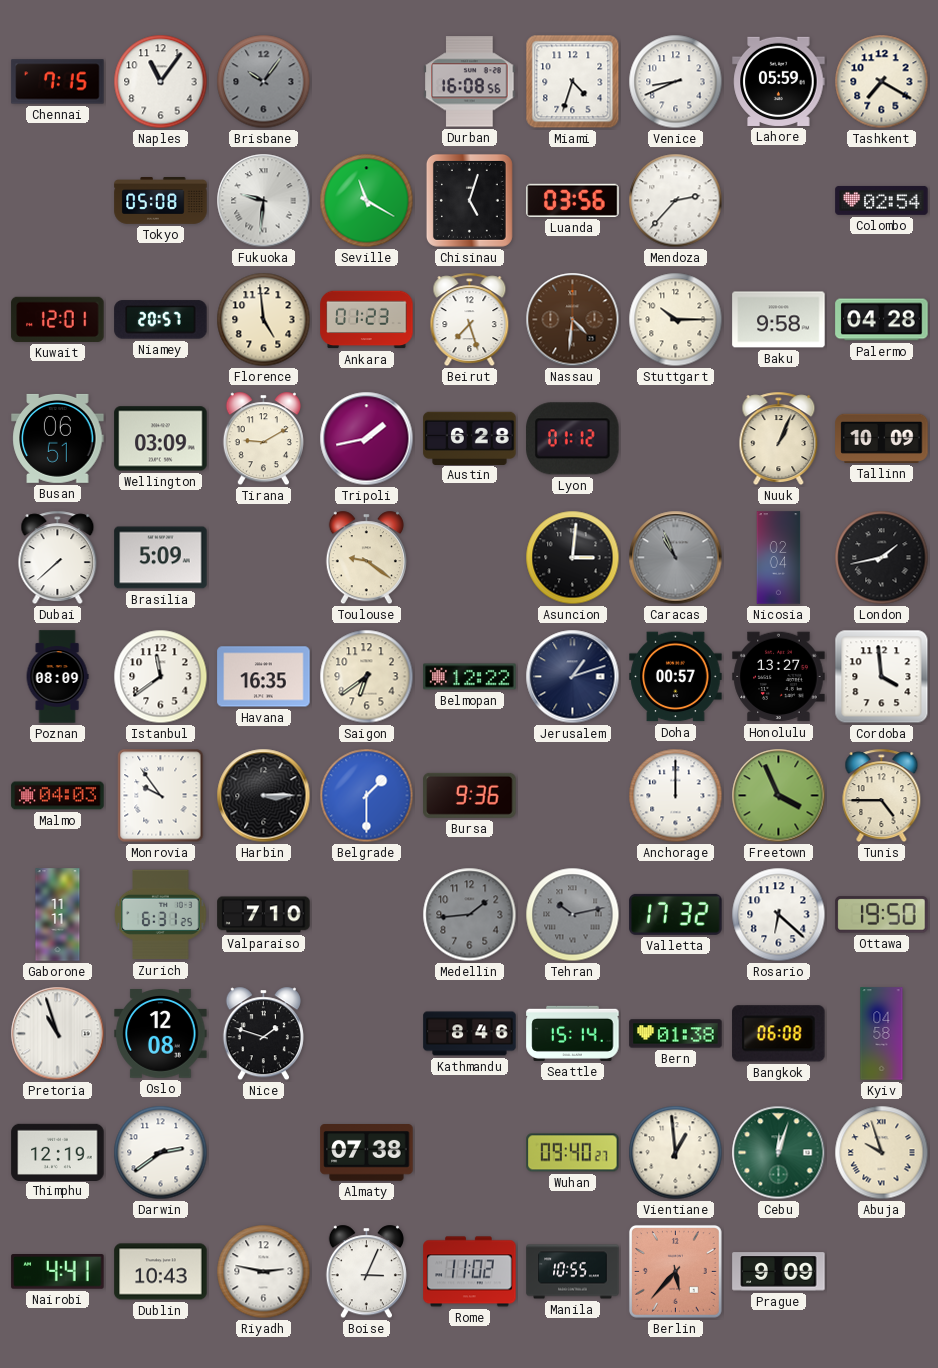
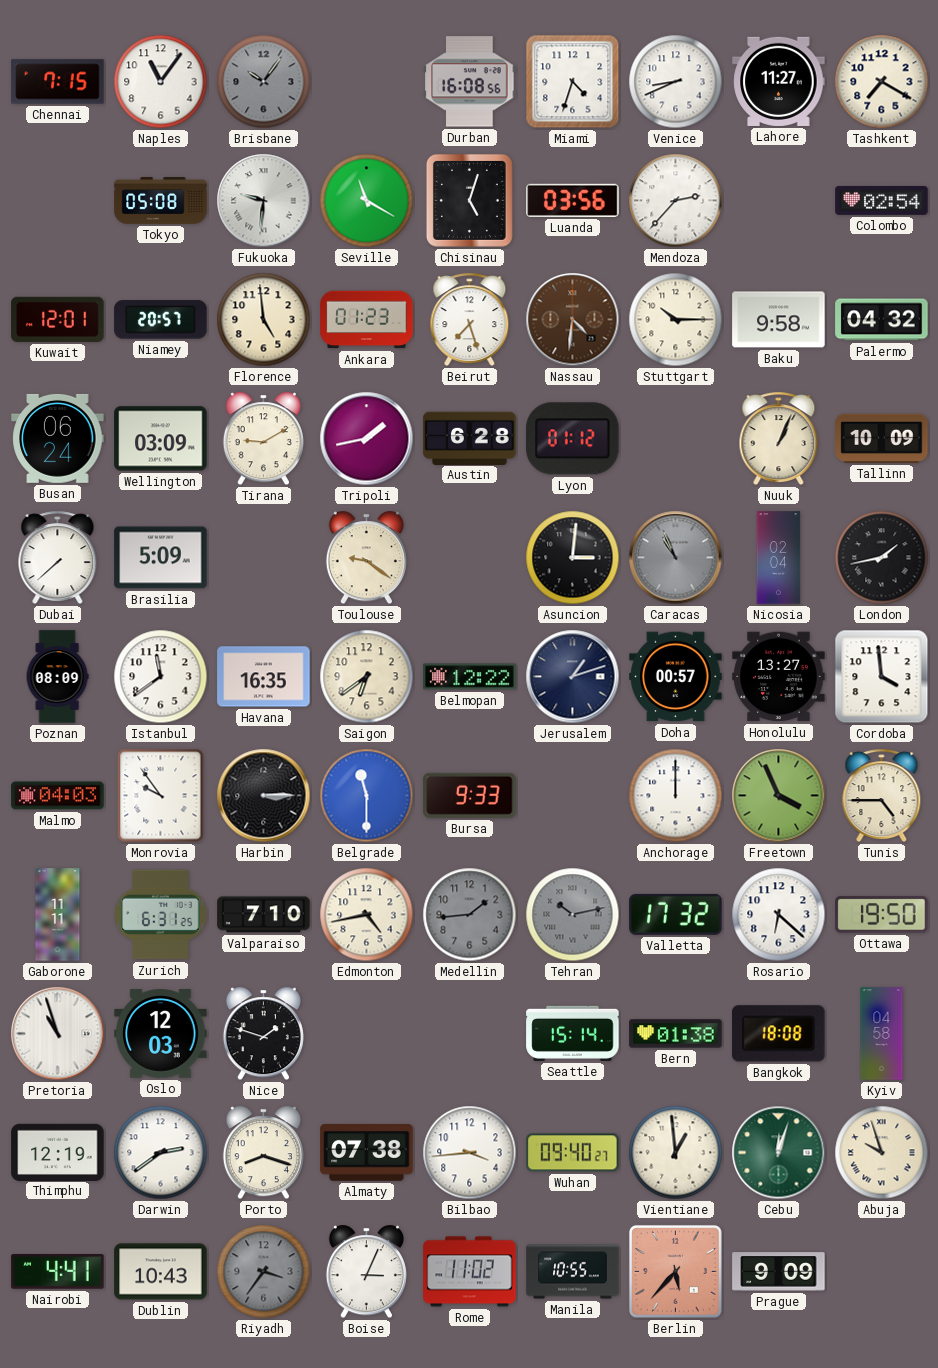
Lahore: 05:59 -> 11:27
Palermo: 04:28 -> 04:32
Busan: 06:51 -> 06:24
Belgrade: 1:30 -> 11:30
Bursa: 9:36 -> 9:33
Edmonton: none -> 4:43
Oslo: 12:08 -> 12:03
Kathmandu: 8:46 -> none
Bangkok: 06:08 -> 18:08
Porto: none -> 8:18
Bilbao: none -> 3:44
Riyadh: 2:47 -> 3:36
Riyadh dial: white -> grey
